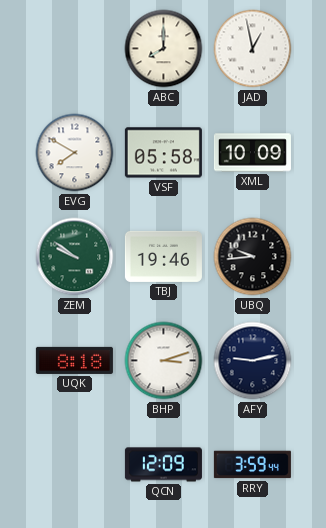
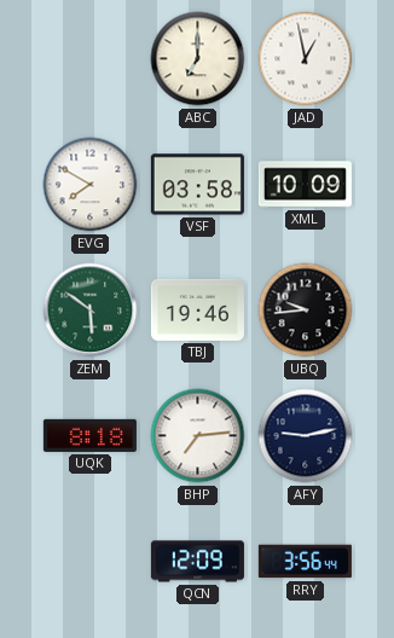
ABC: 8:00 -> 7:00
VSF: 05:58 -> 03:58
ZEM: 9:51 -> 5:51
BHP: 3:12 -> 7:14
RRY: 3:59 -> 3:56
